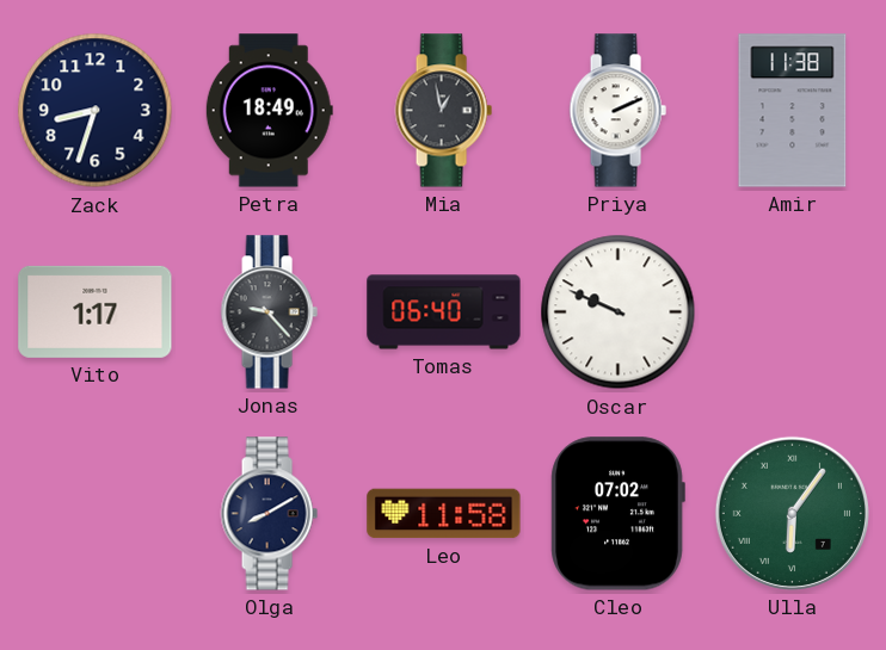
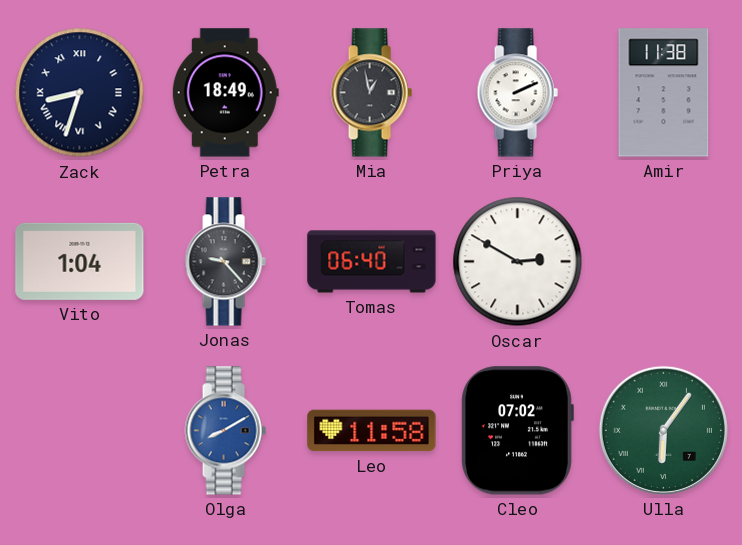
Zack numerals: Arabic -> Roman
Vito: 1:17 -> 1:04
Oscar: 9:49 -> 2:50
Olga dial: navy -> blue
